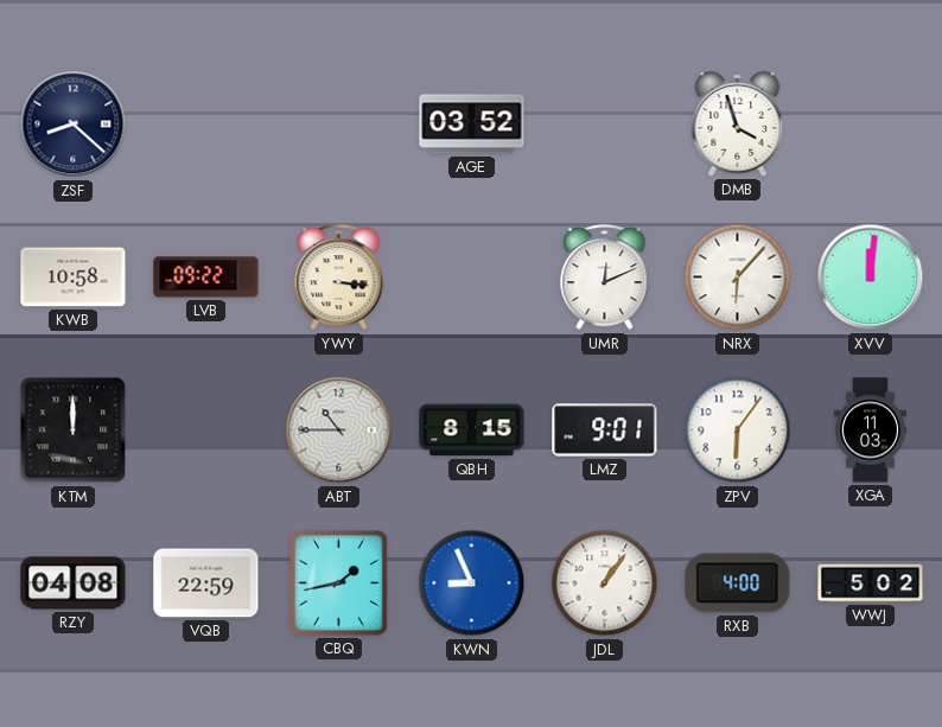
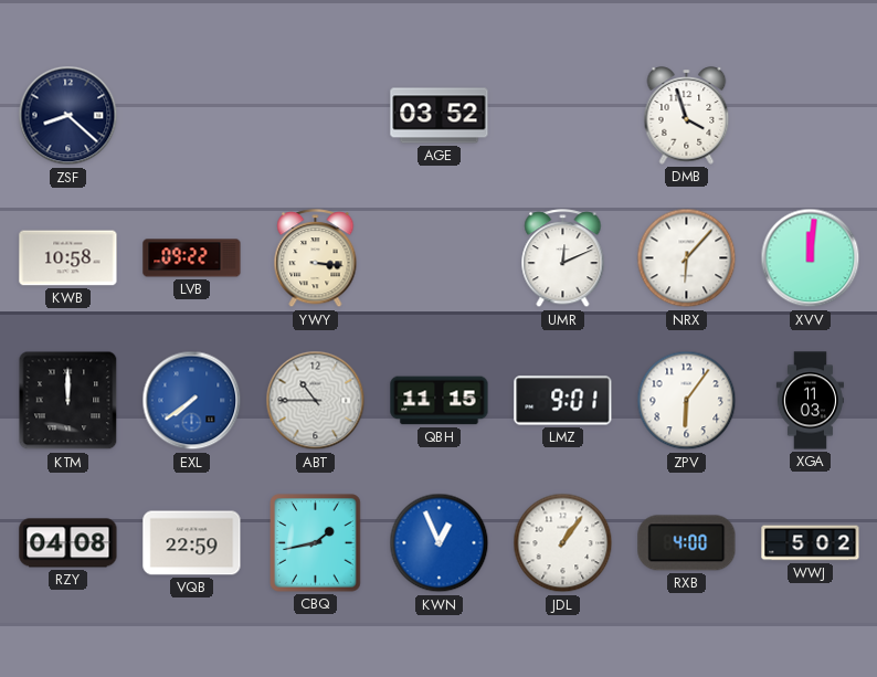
EXL: none -> 7:39
QBH: 8:15 -> 11:15
KWN: 8:56 -> 12:56
